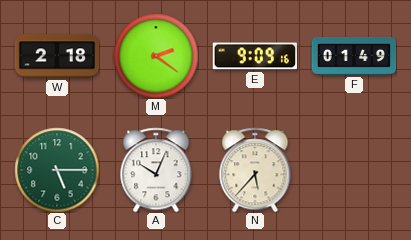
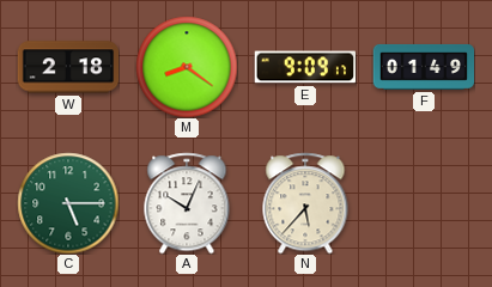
M: 2:21 -> 8:21
E: 9:09:16 -> 9:09:17
